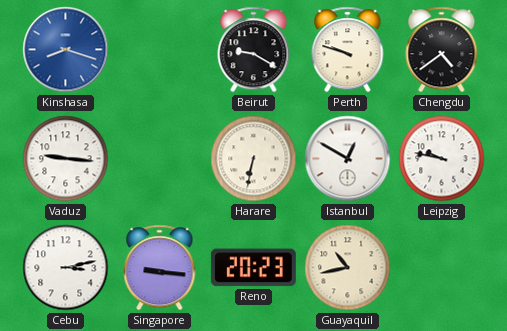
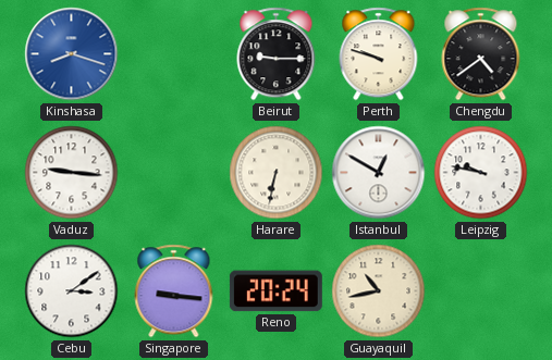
Beirut: 9:20 -> 9:15
Cebu: 3:13 -> 3:09
Reno: 20:23 -> 20:24
